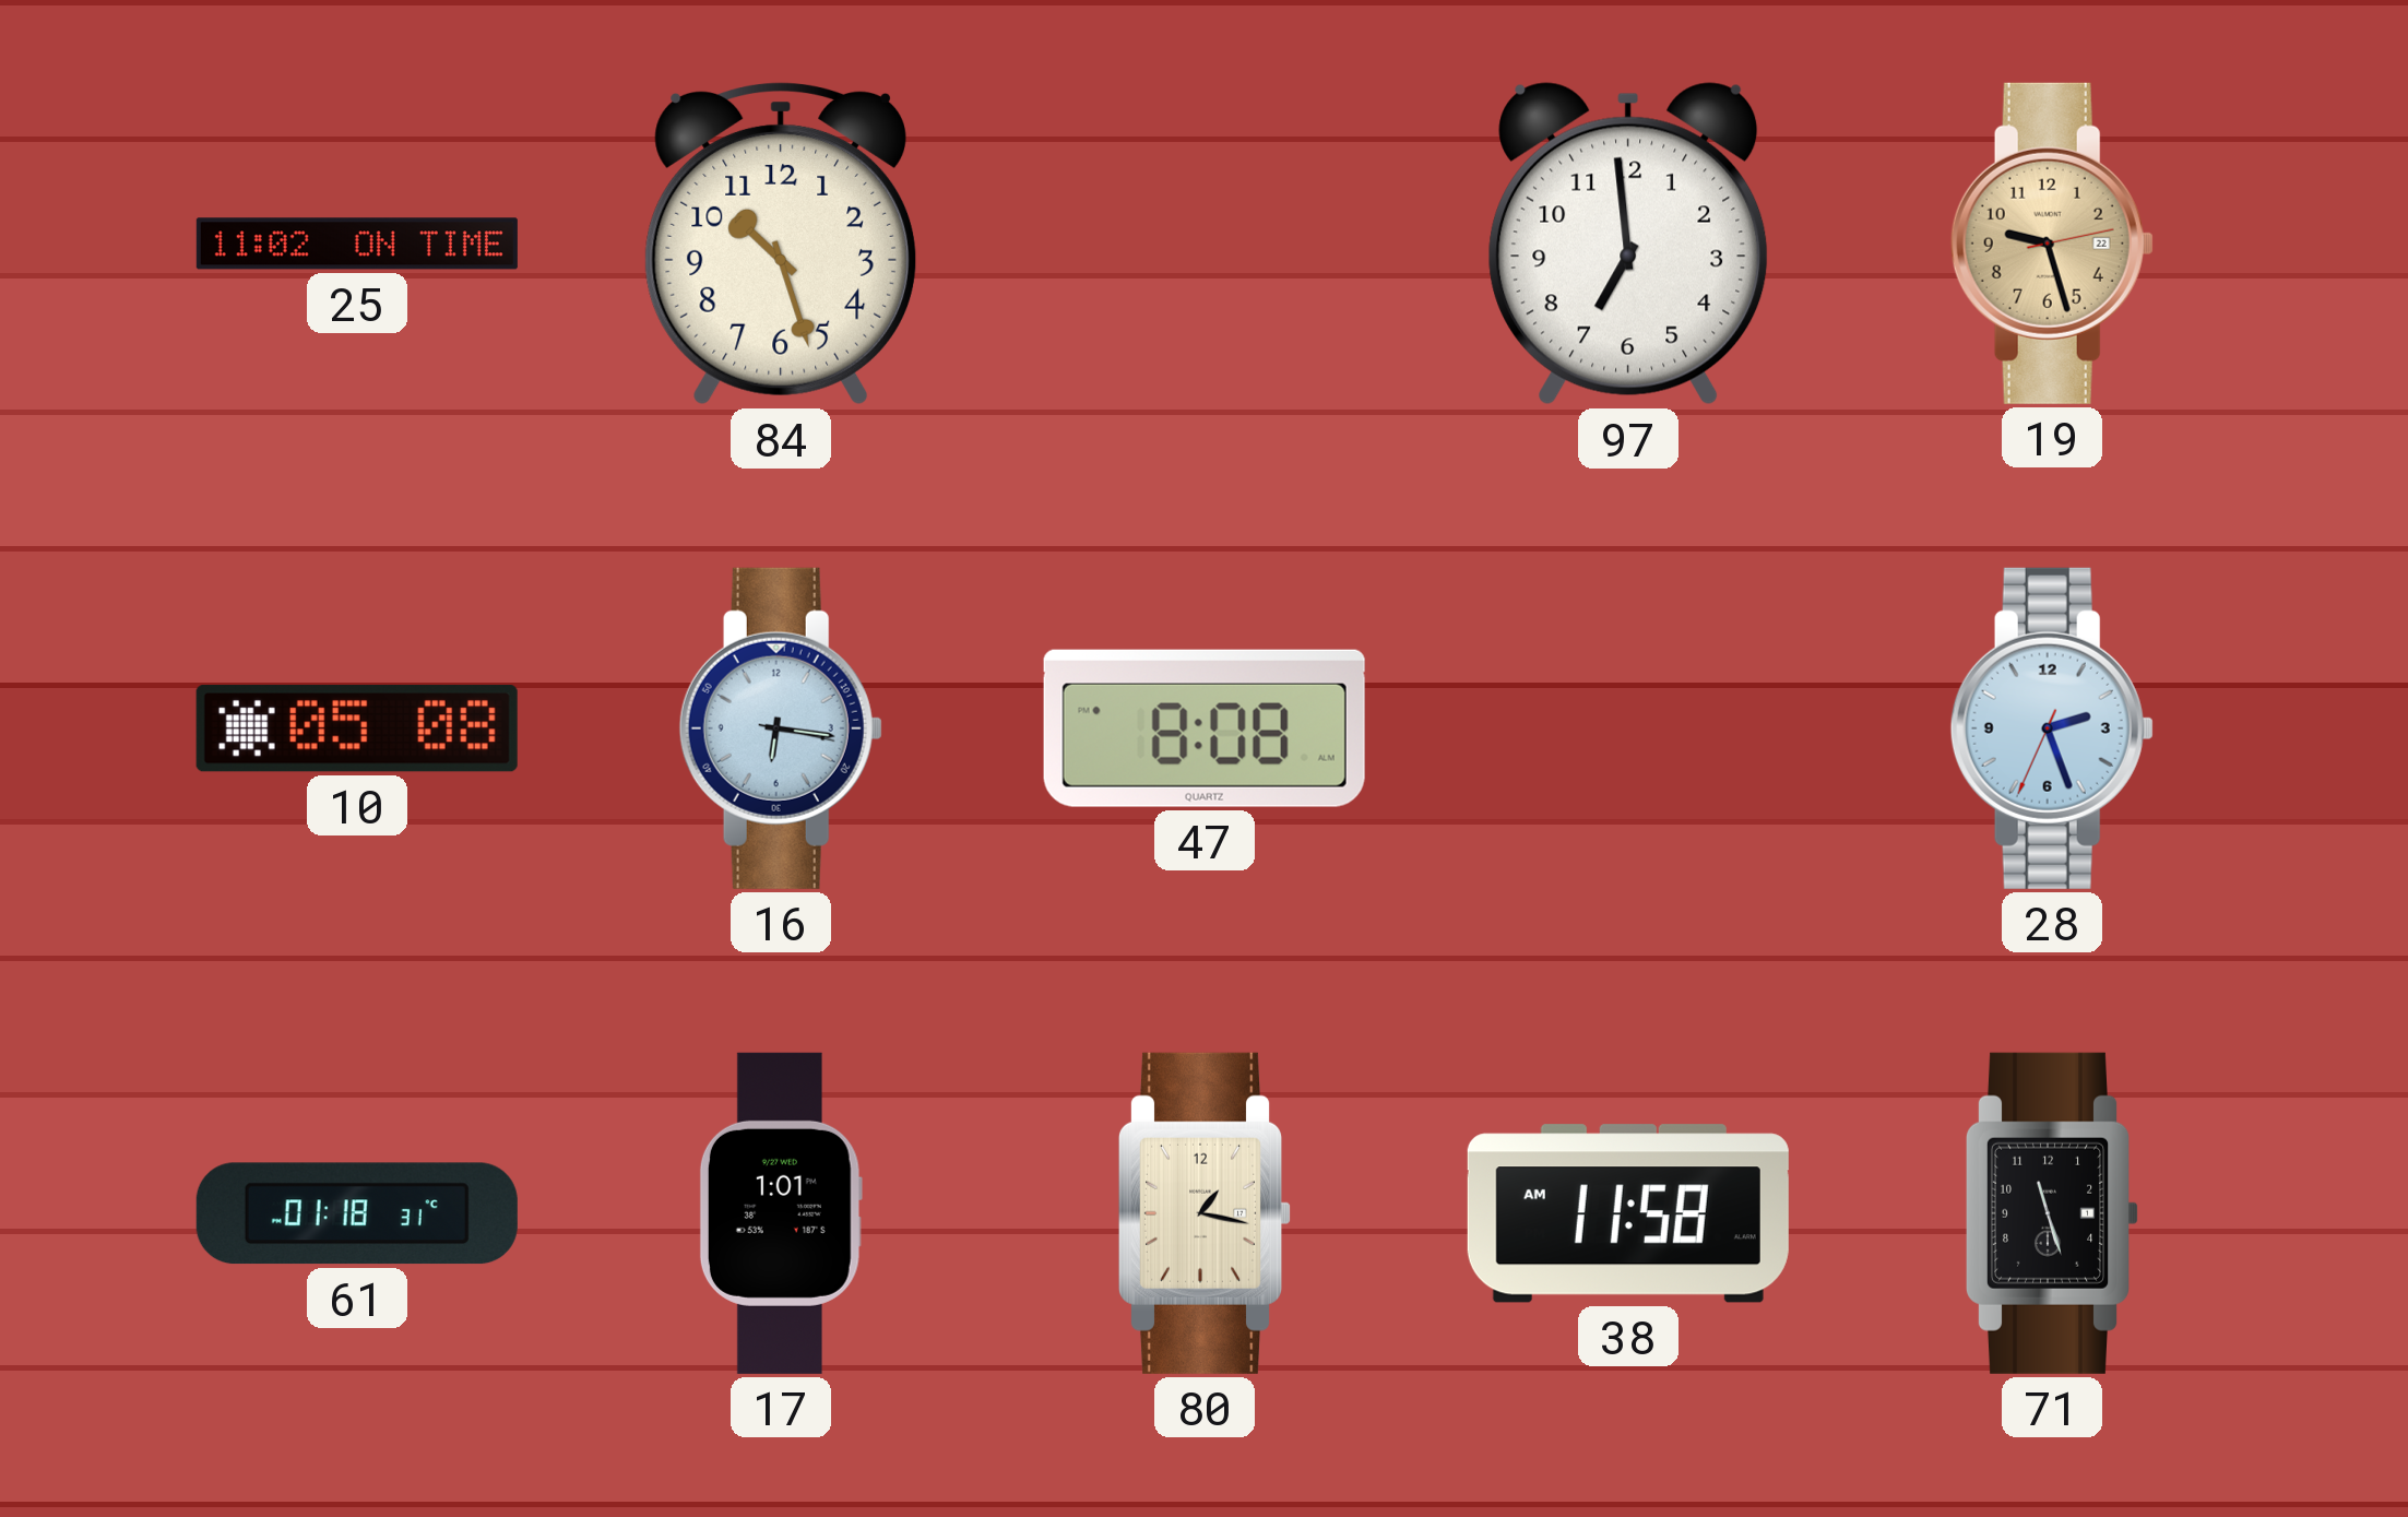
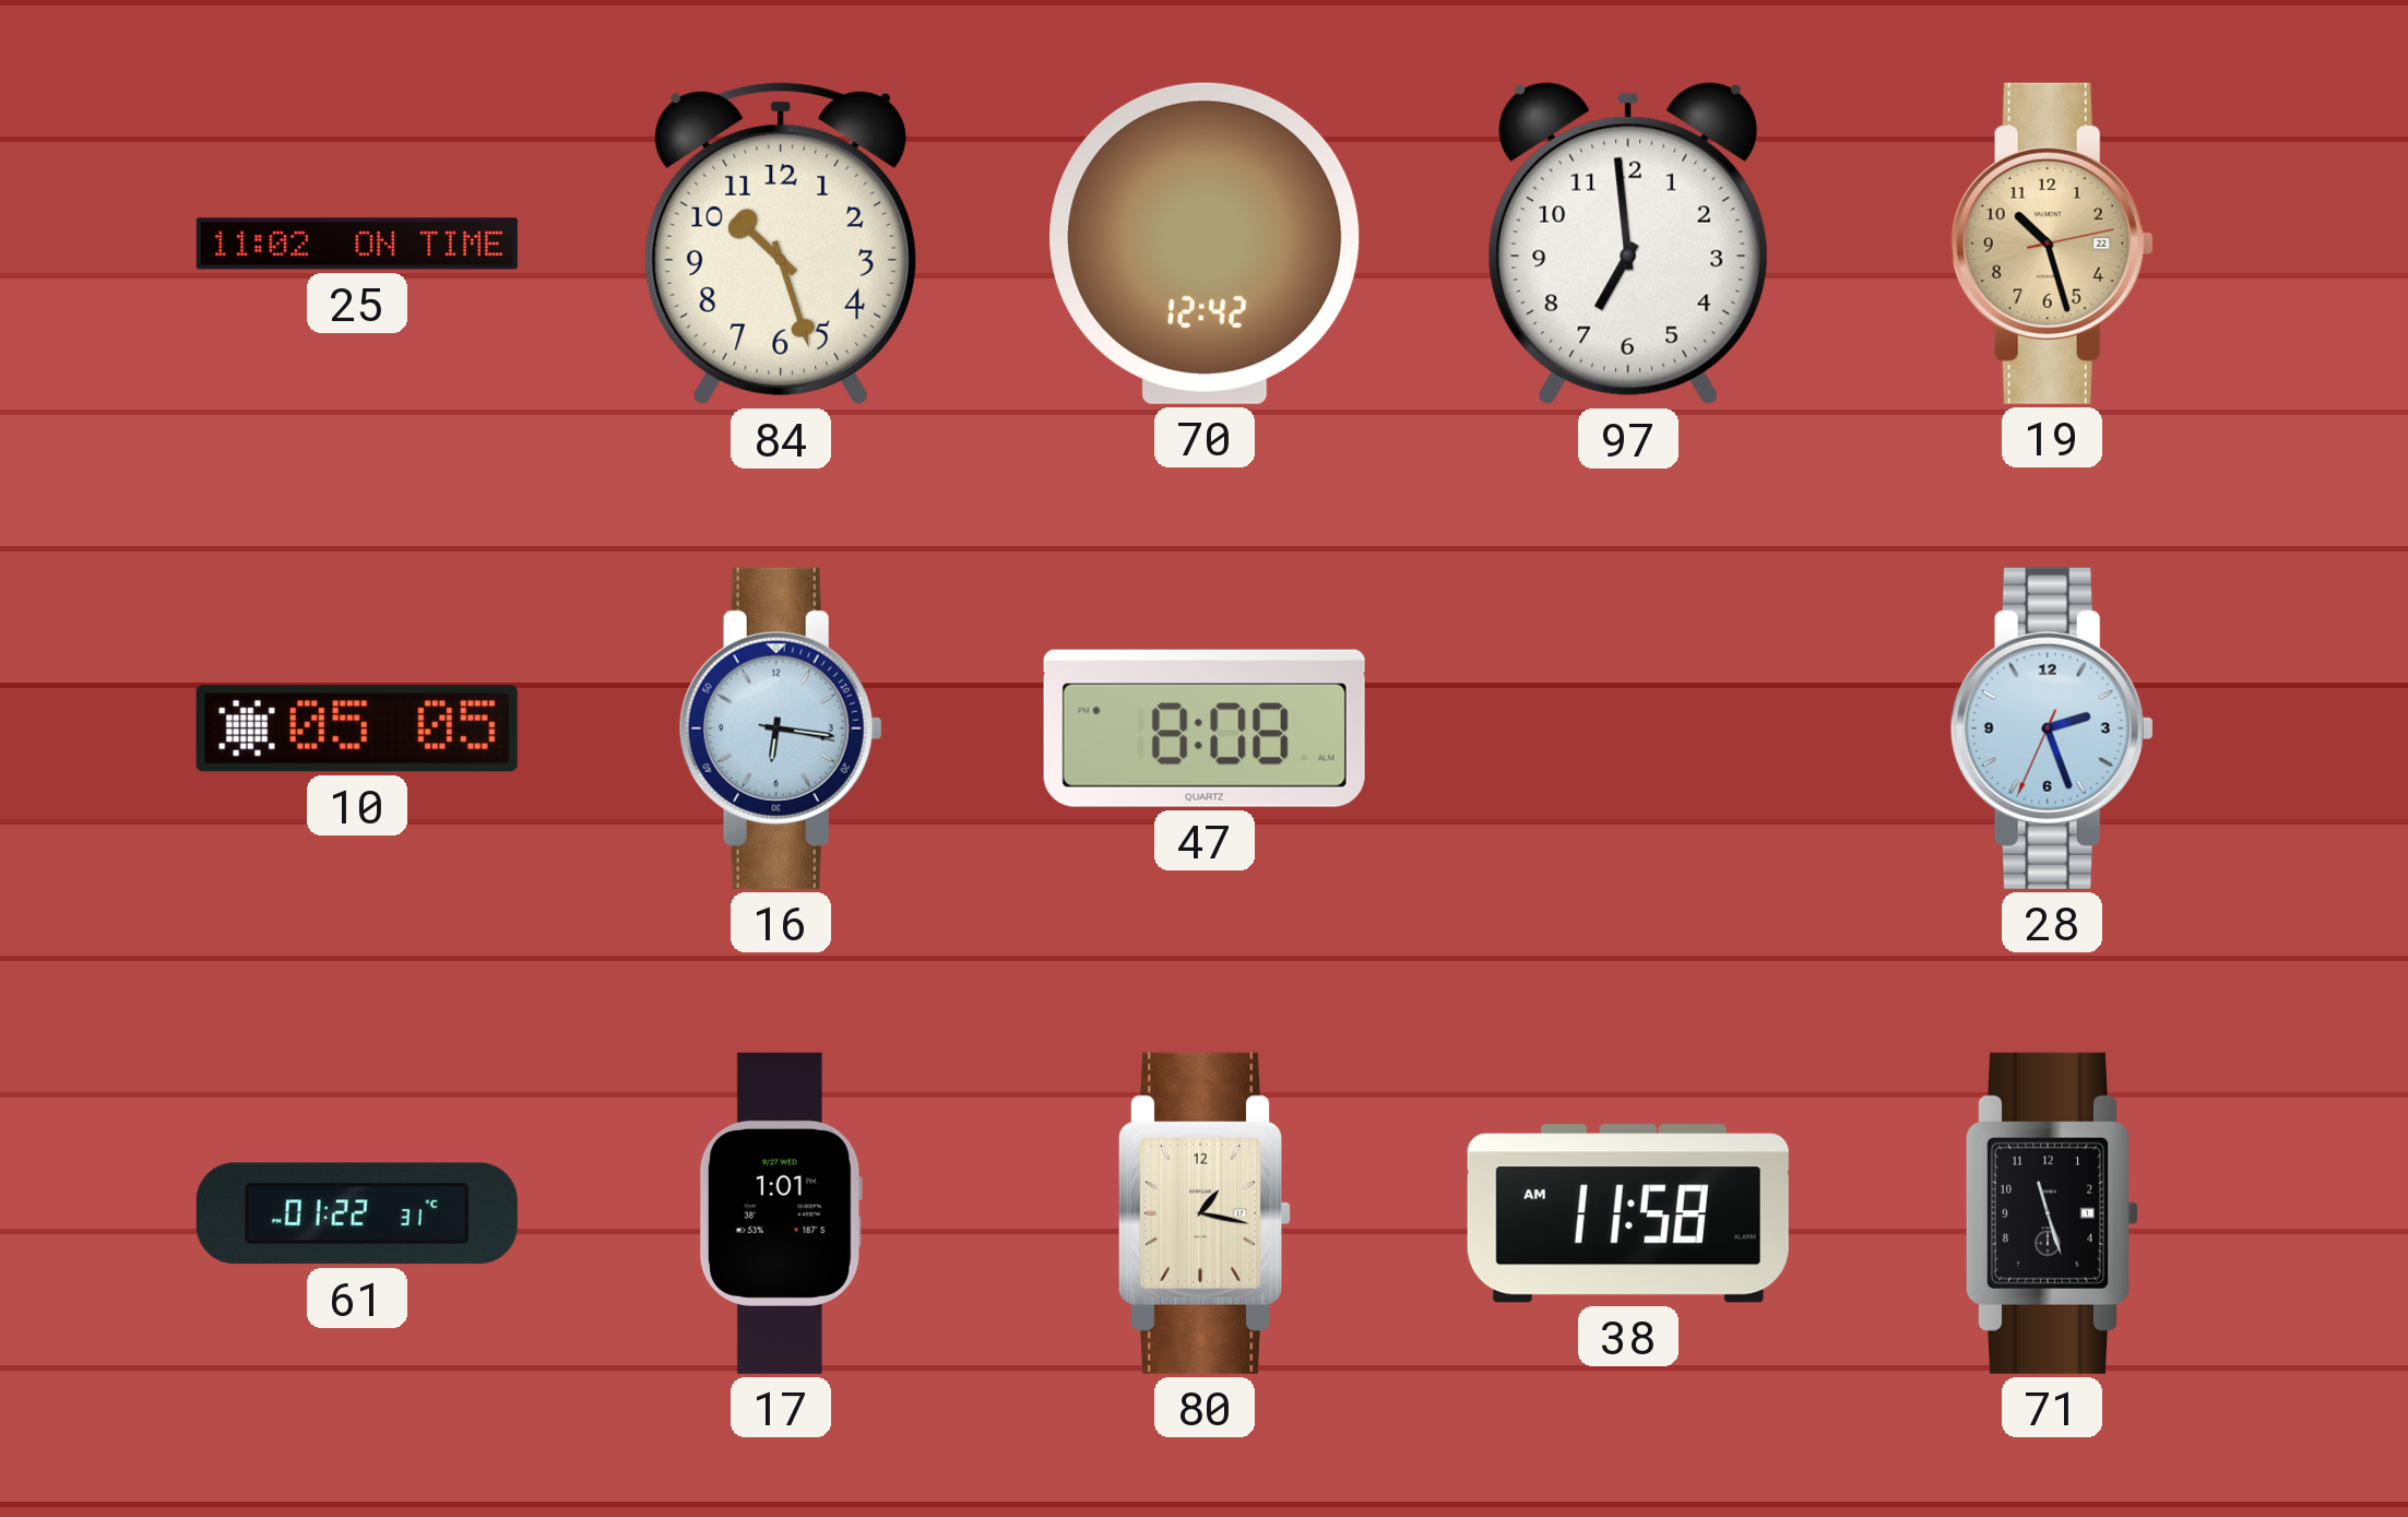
70: none -> 12:42
19: 9:27 -> 10:27
10: 05:08 -> 05:05
61: 01:18 -> 01:22
